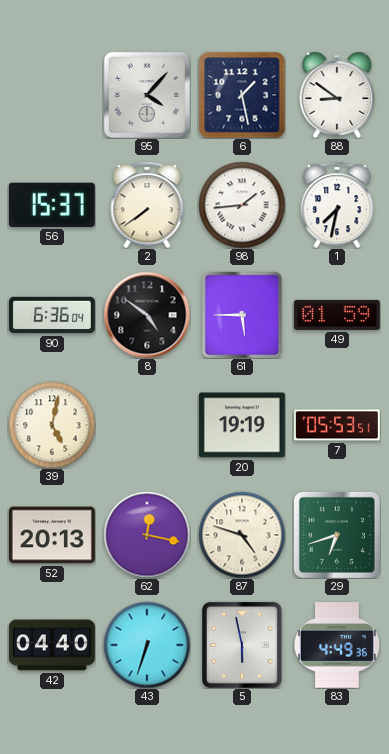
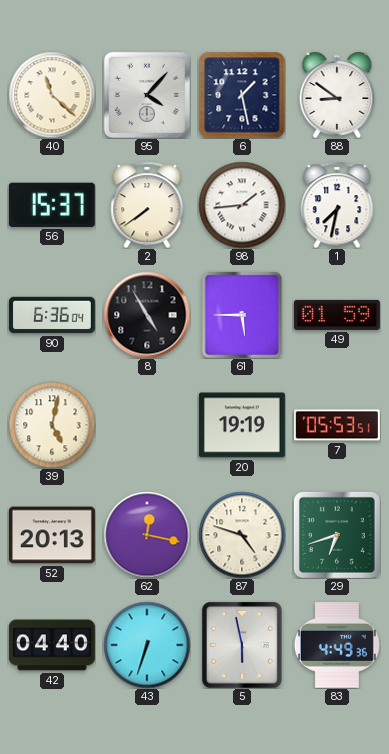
40: none -> 11:22
8: 4:51 -> 4:55
